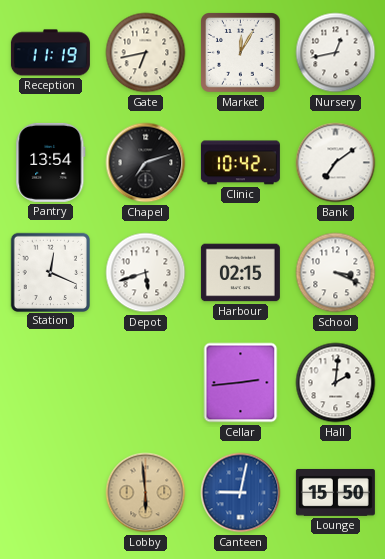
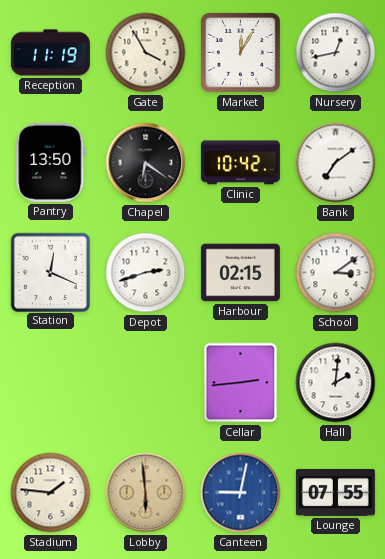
Gate: 6:43 -> 3:55
Pantry: 13:54 -> 13:50
Chapel: 7:12 -> 6:21
Depot: 5:42 -> 2:42
School: 3:19 -> 3:09
Stadium: none -> 1:46
Lounge: 15:50 -> 07:55
